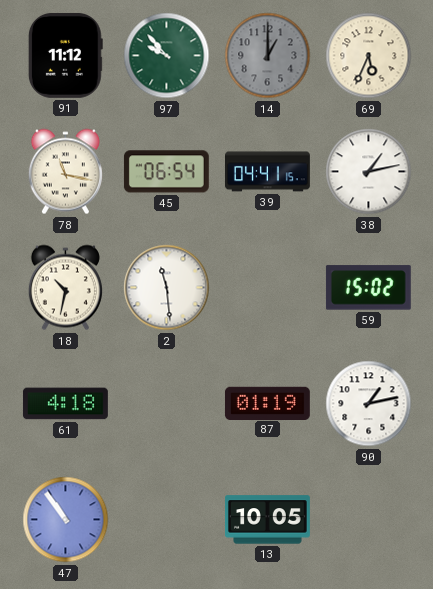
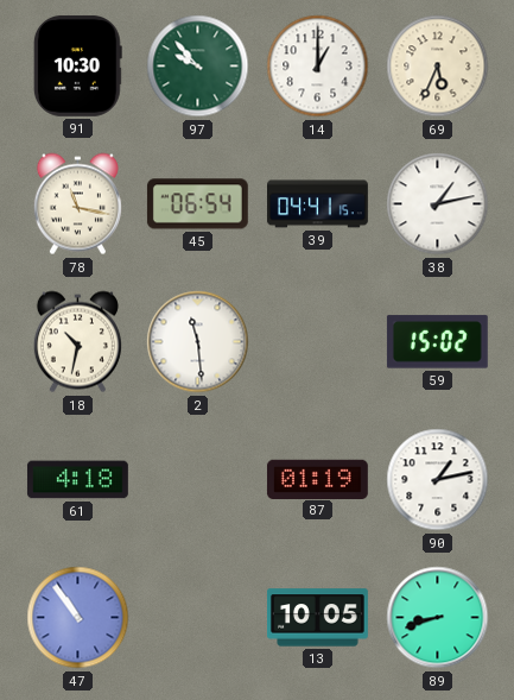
91: 11:12 -> 10:30
14 dial: grey -> white
89: none -> 8:42
